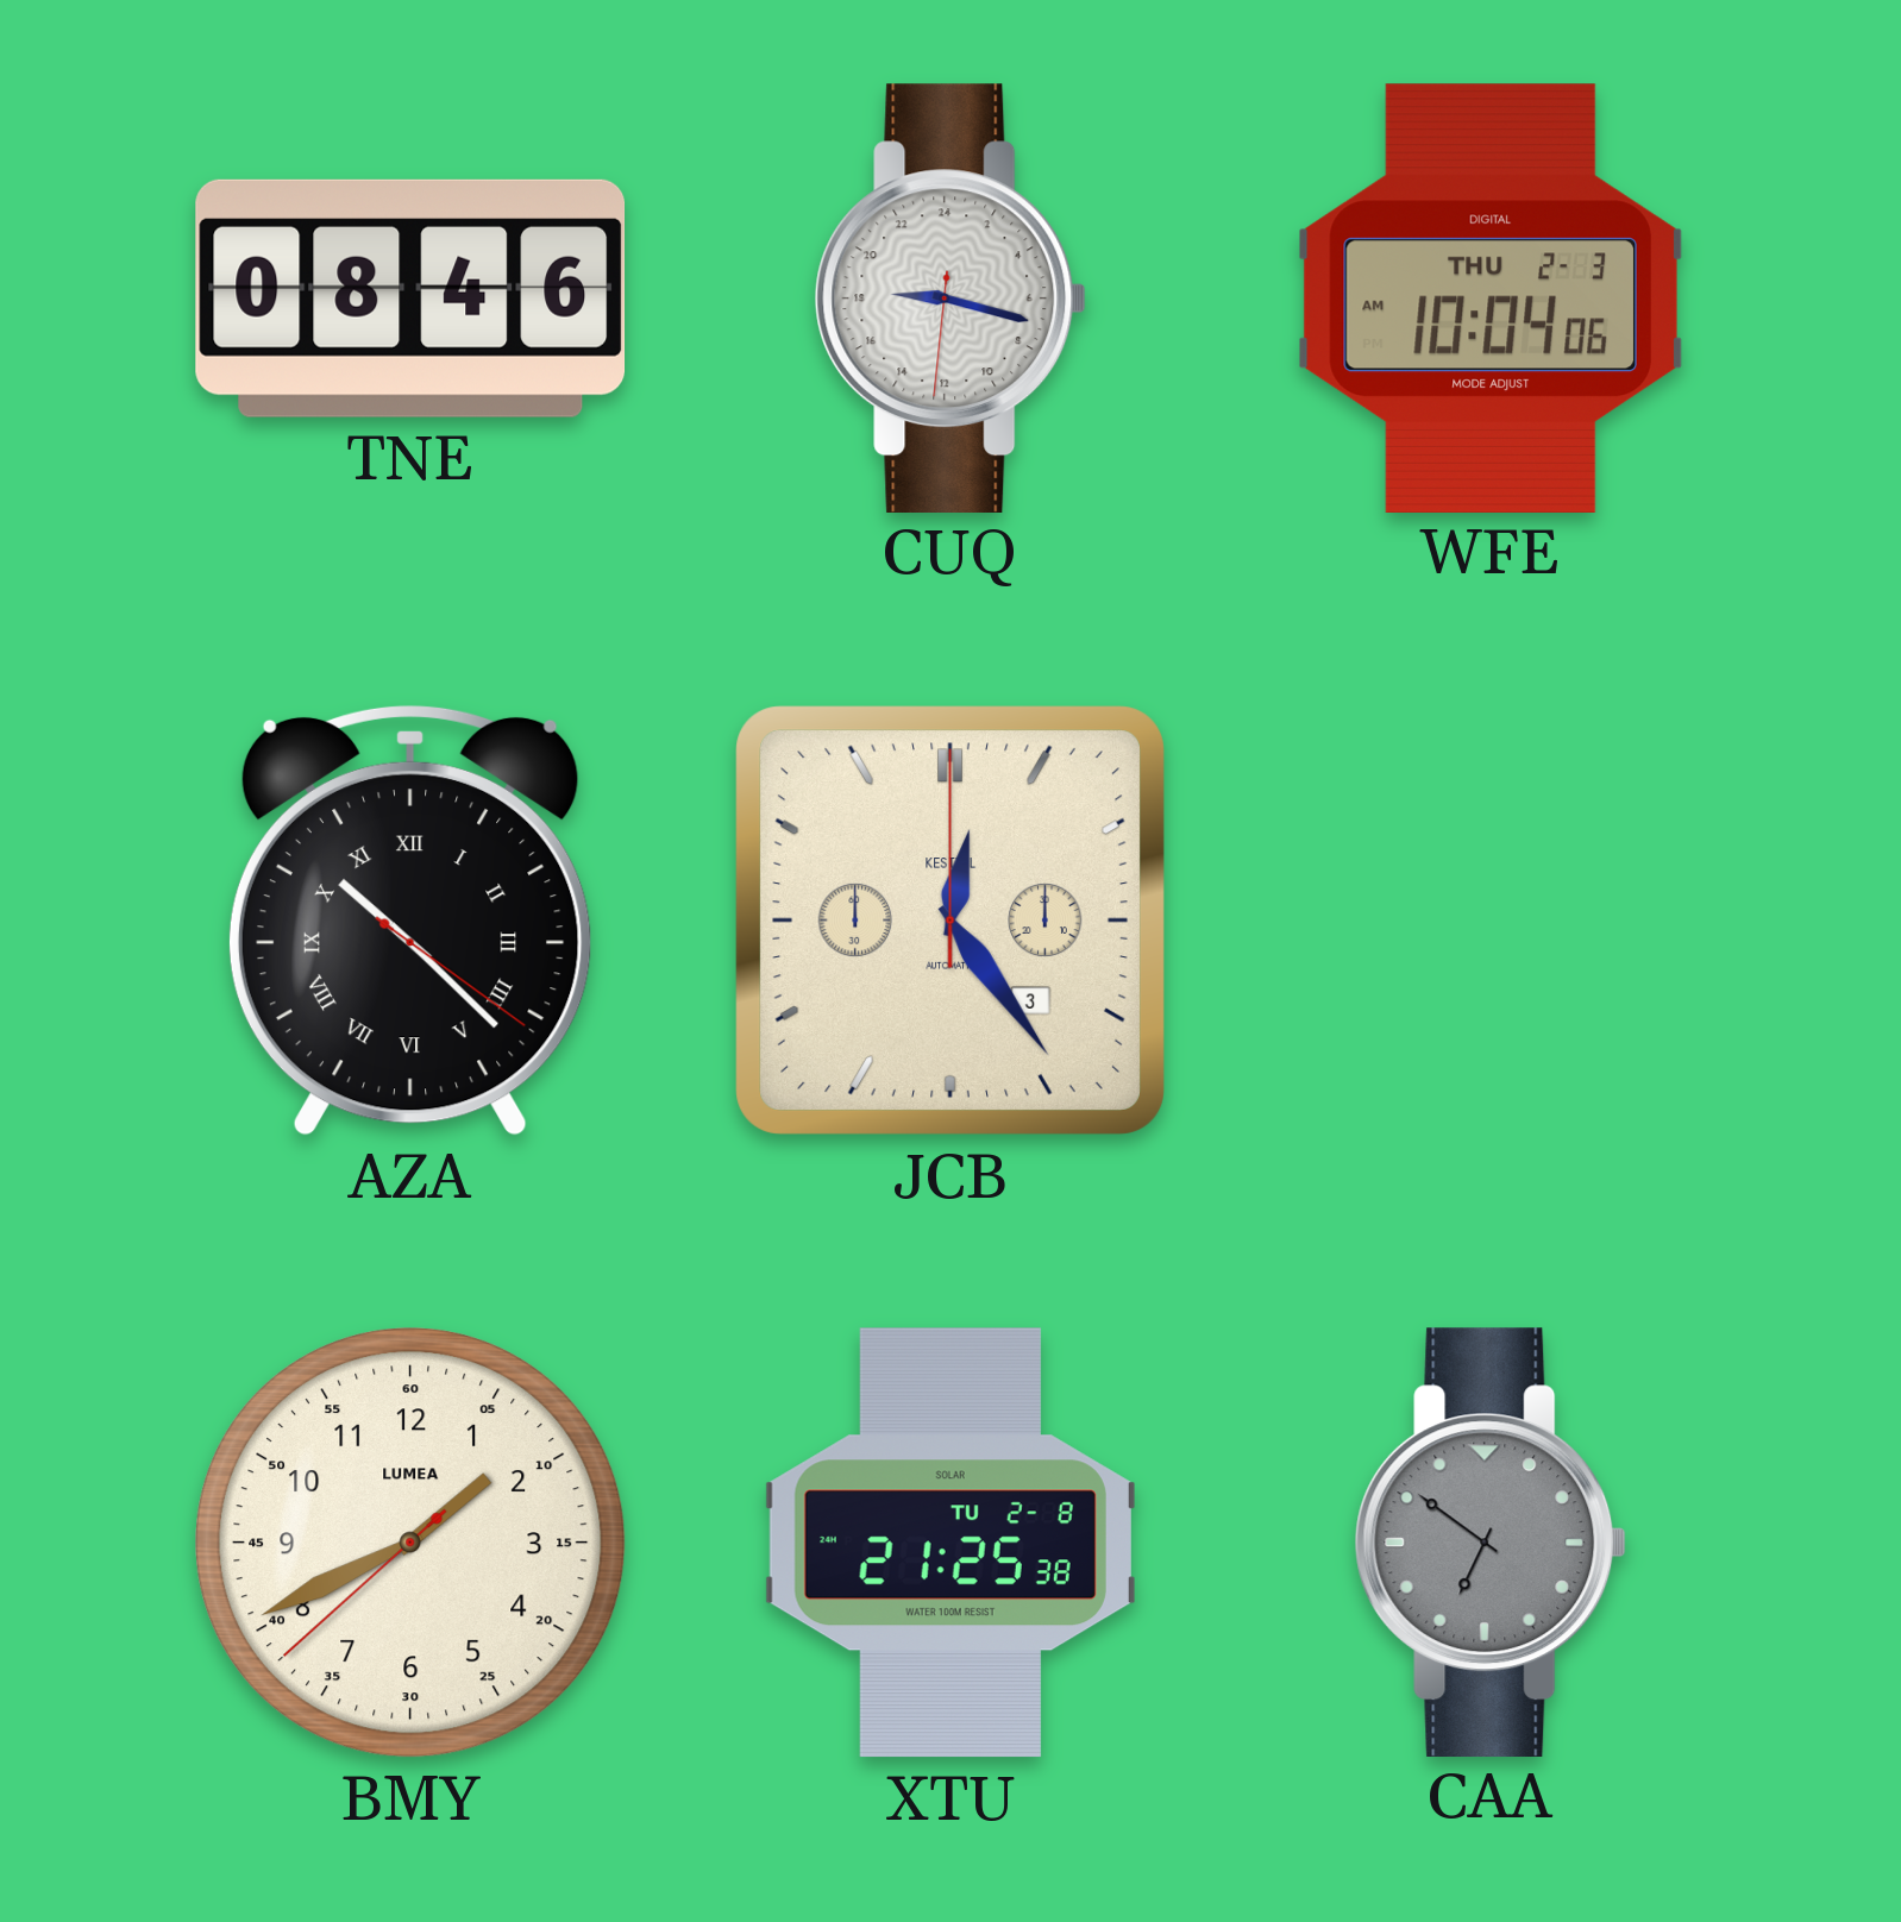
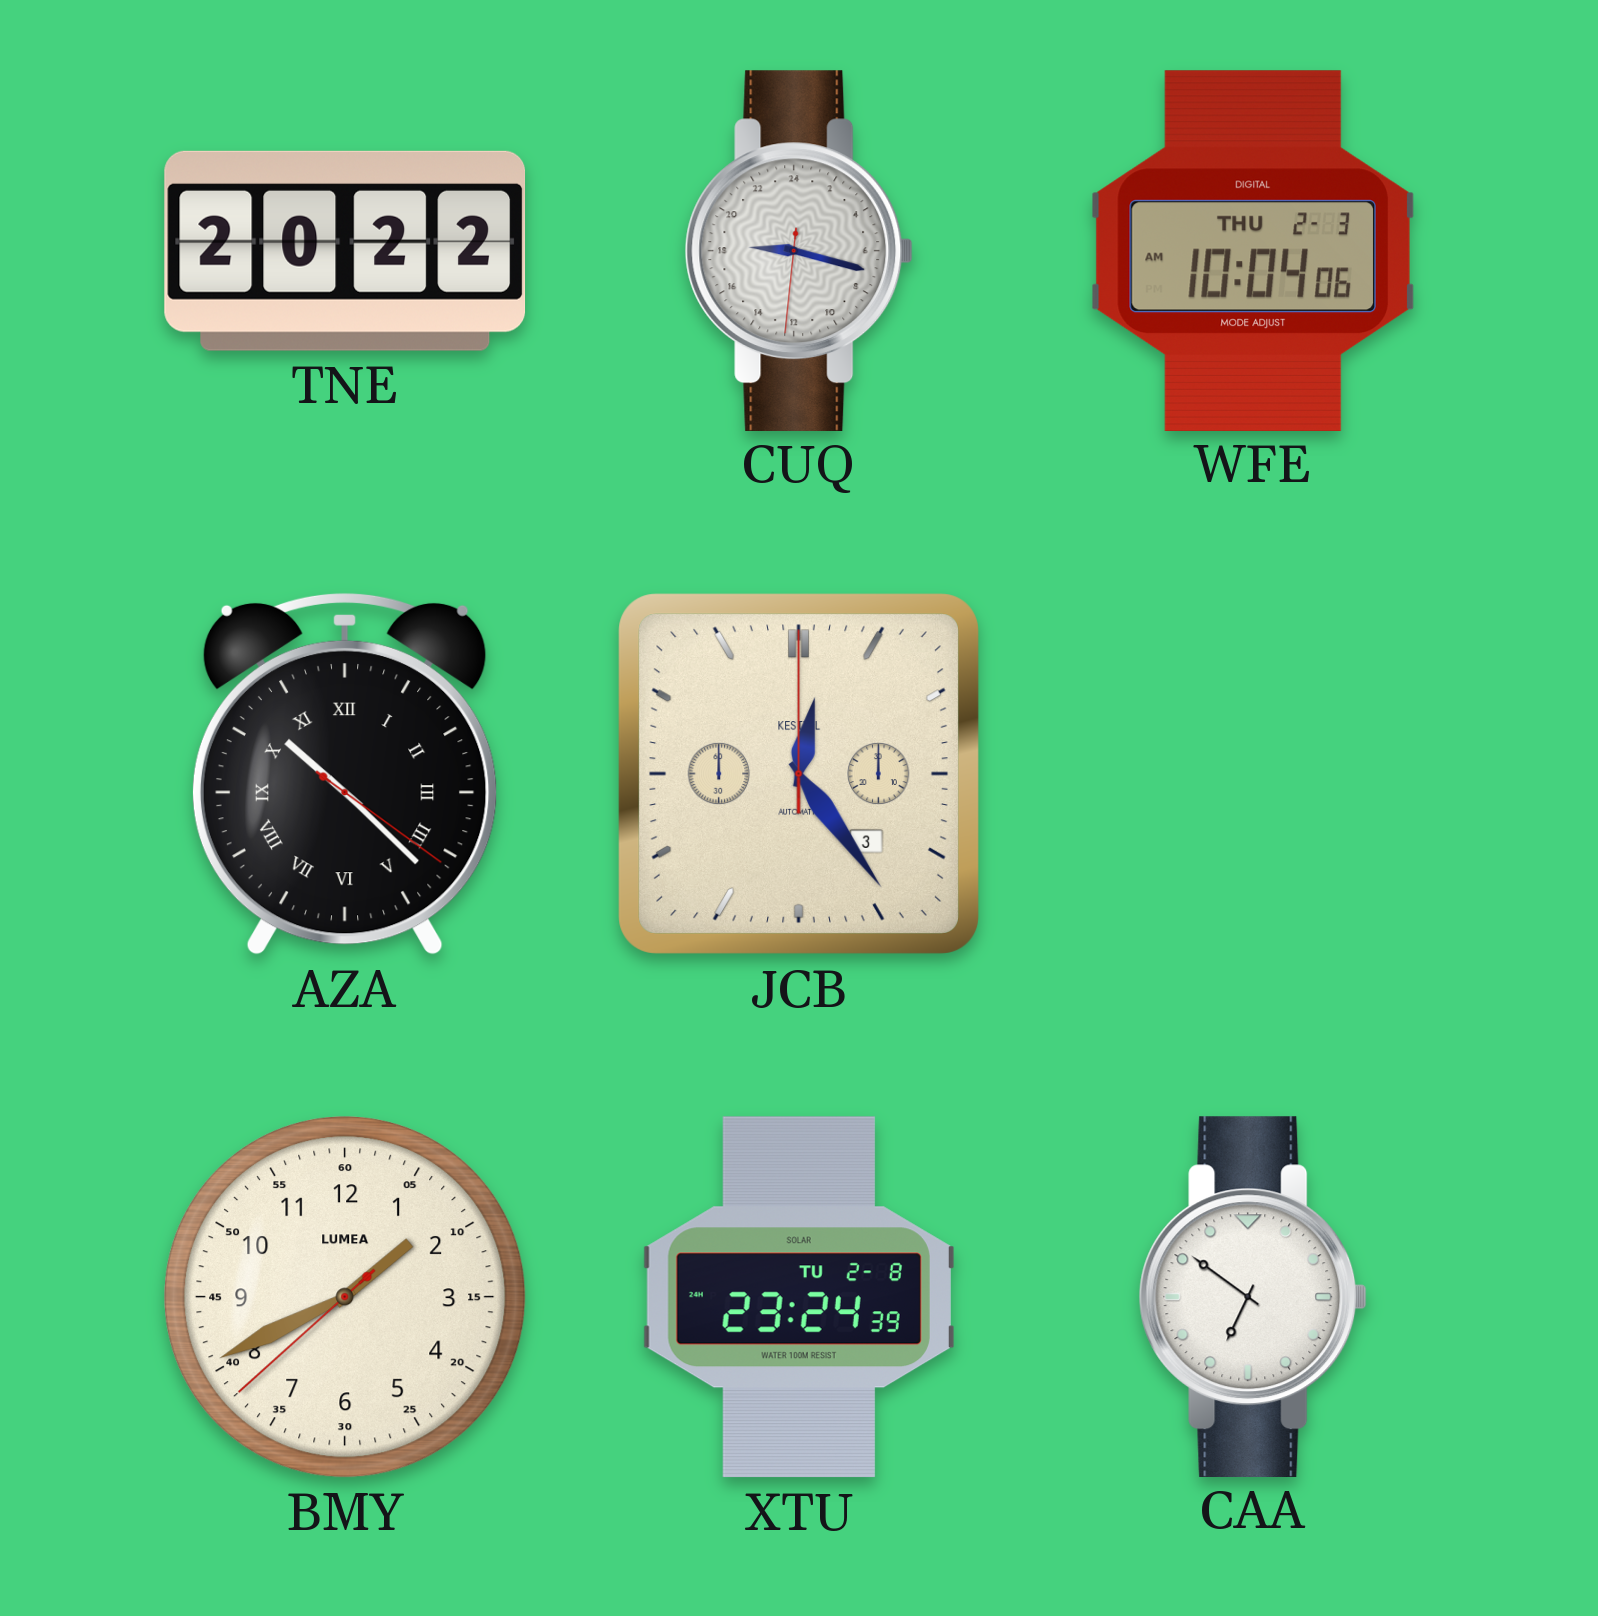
TNE: 08:46 -> 20:22
XTU: 21:25 -> 23:24
CAA dial: grey -> white
